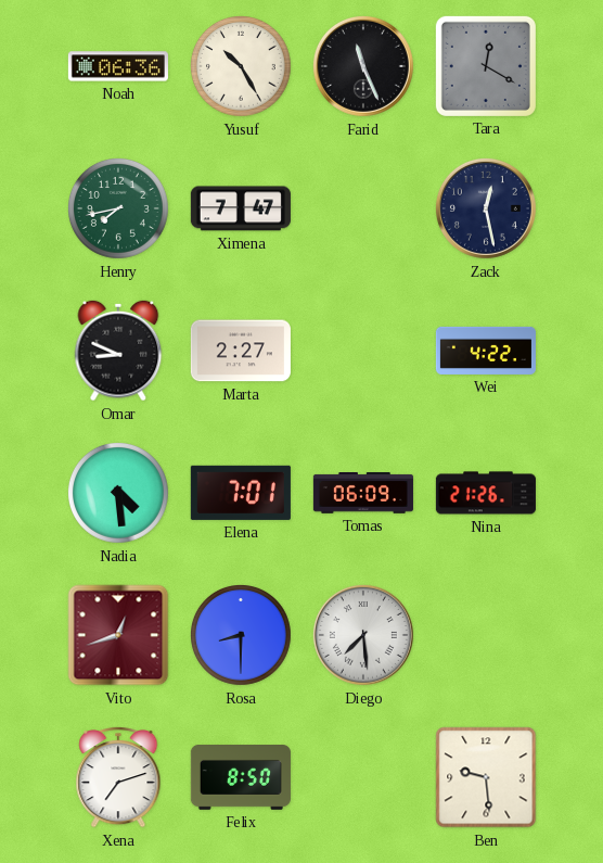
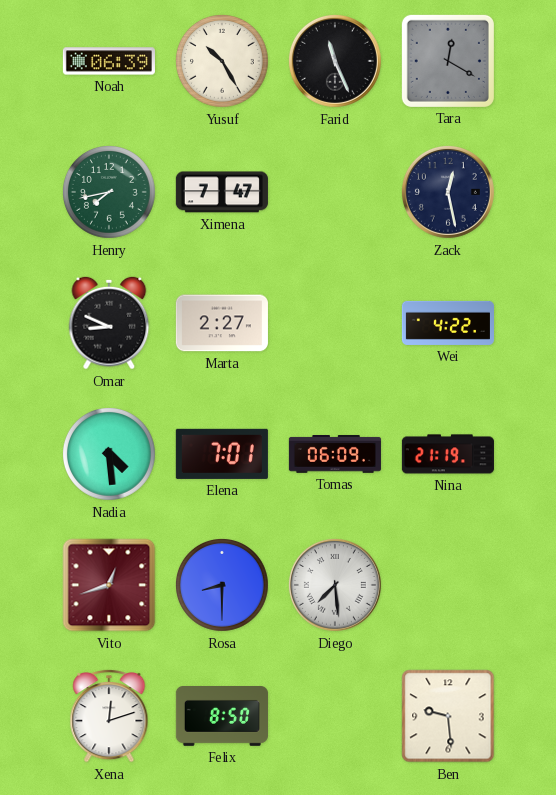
Noah: 06:36 -> 06:39
Nina: 21:26 -> 21:19
Xena: 7:12 -> 12:12
